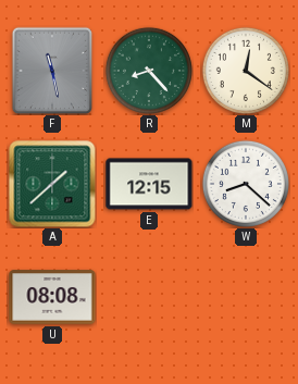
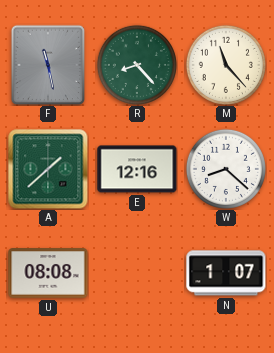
M: 12:21 -> 11:23
E: 12:15 -> 12:16
N: none -> 1:07
